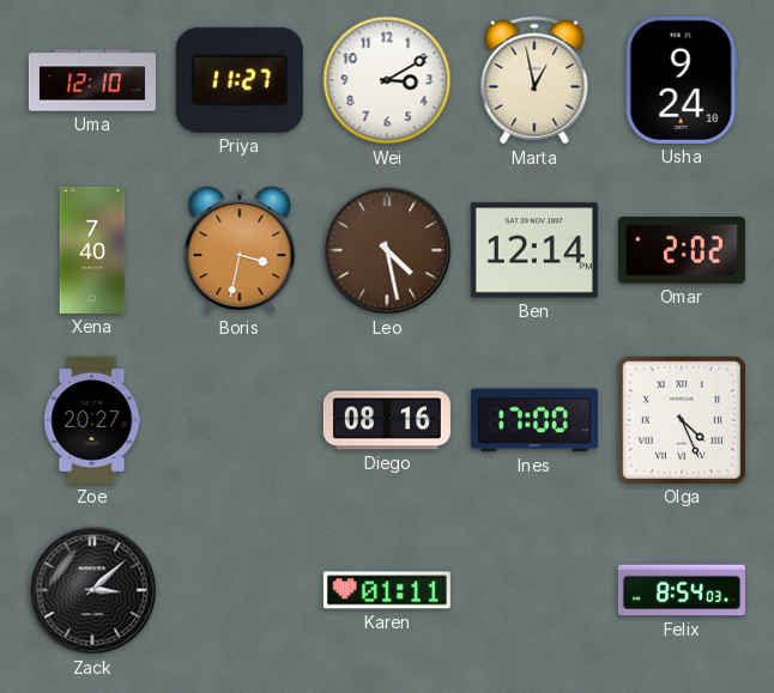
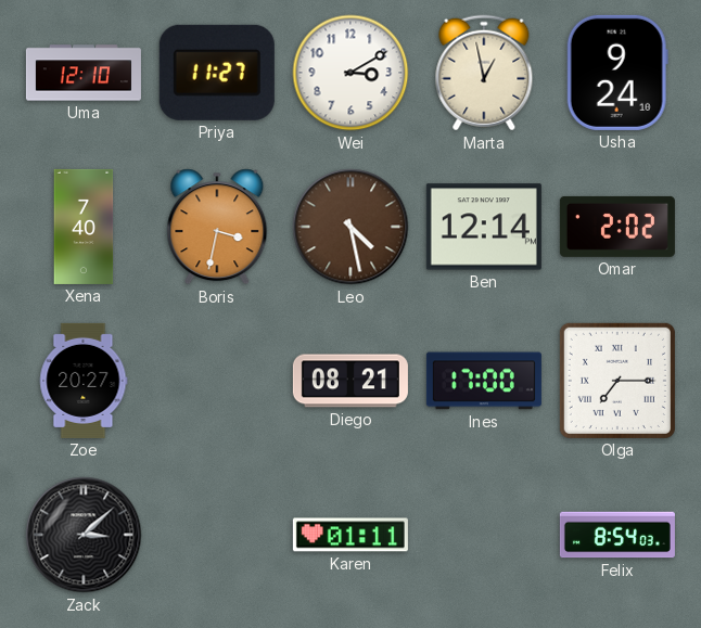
Diego: 08:16 -> 08:21
Olga: 4:26 -> 7:15
